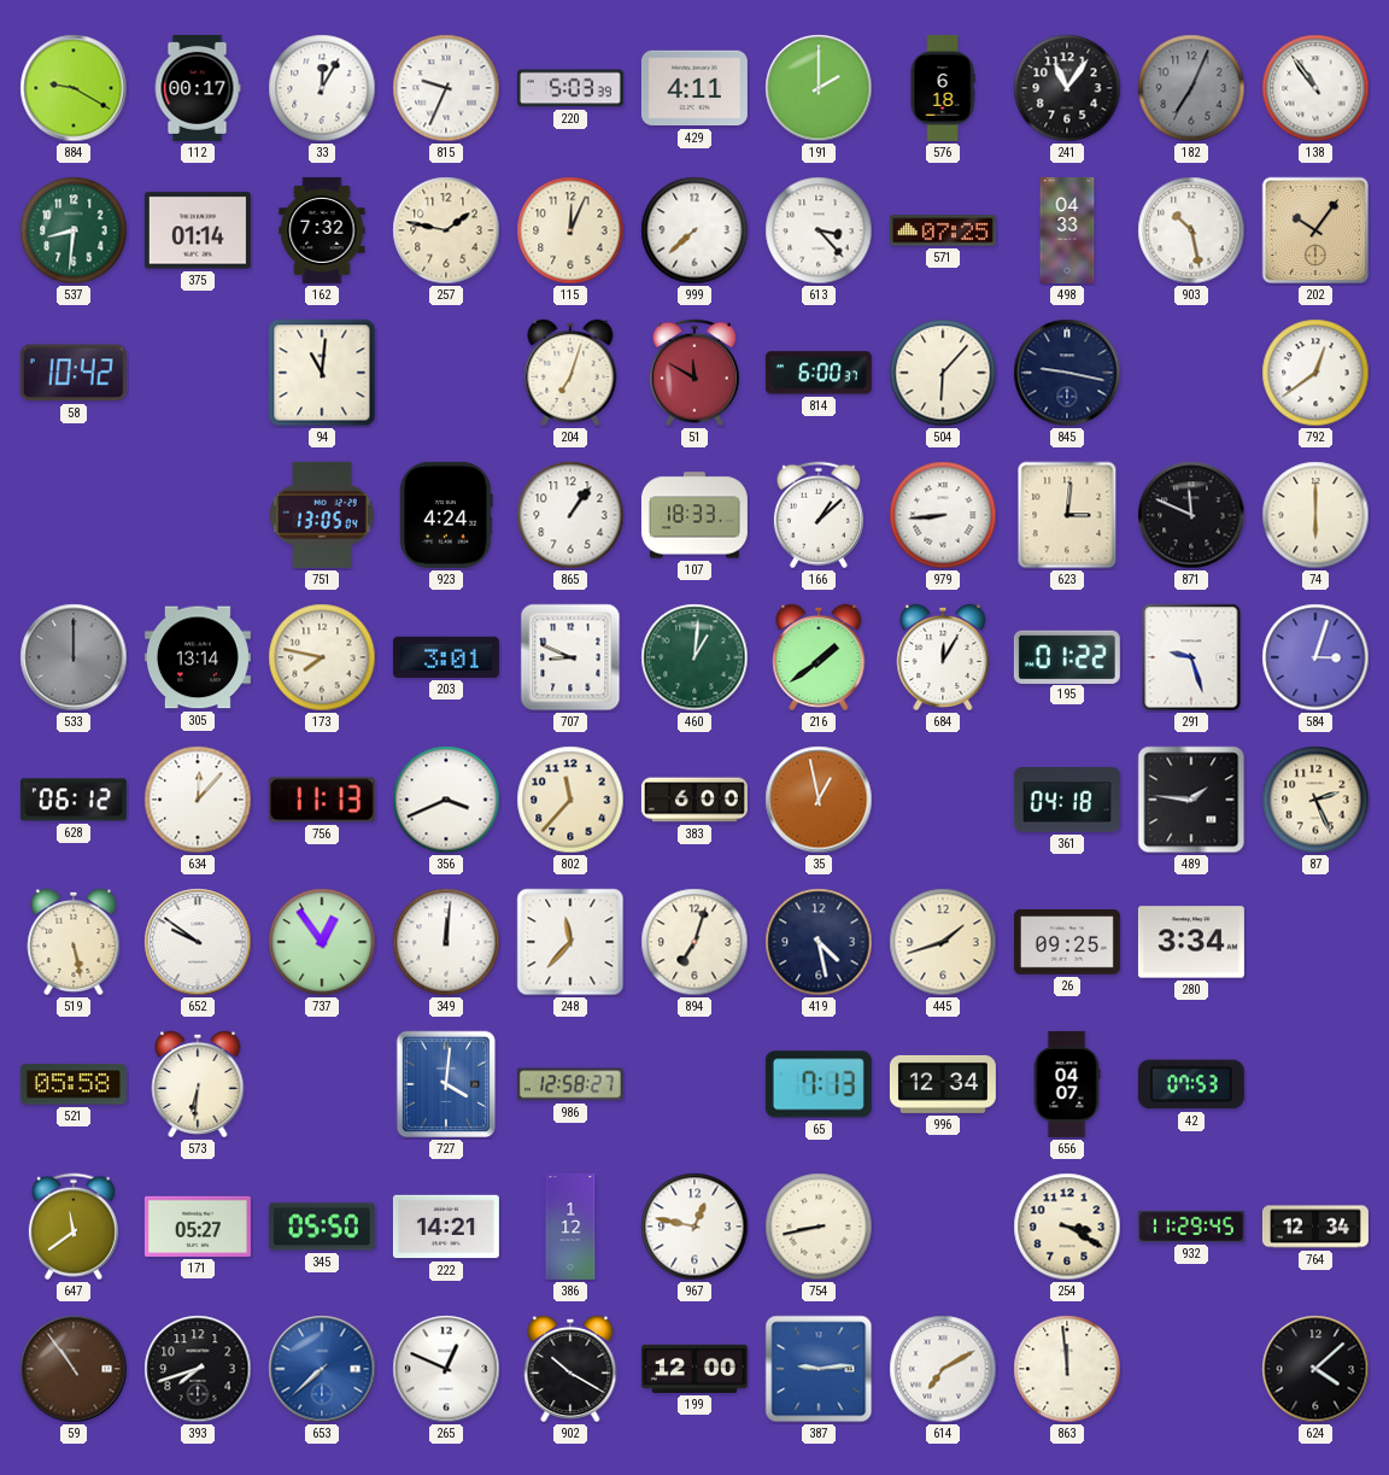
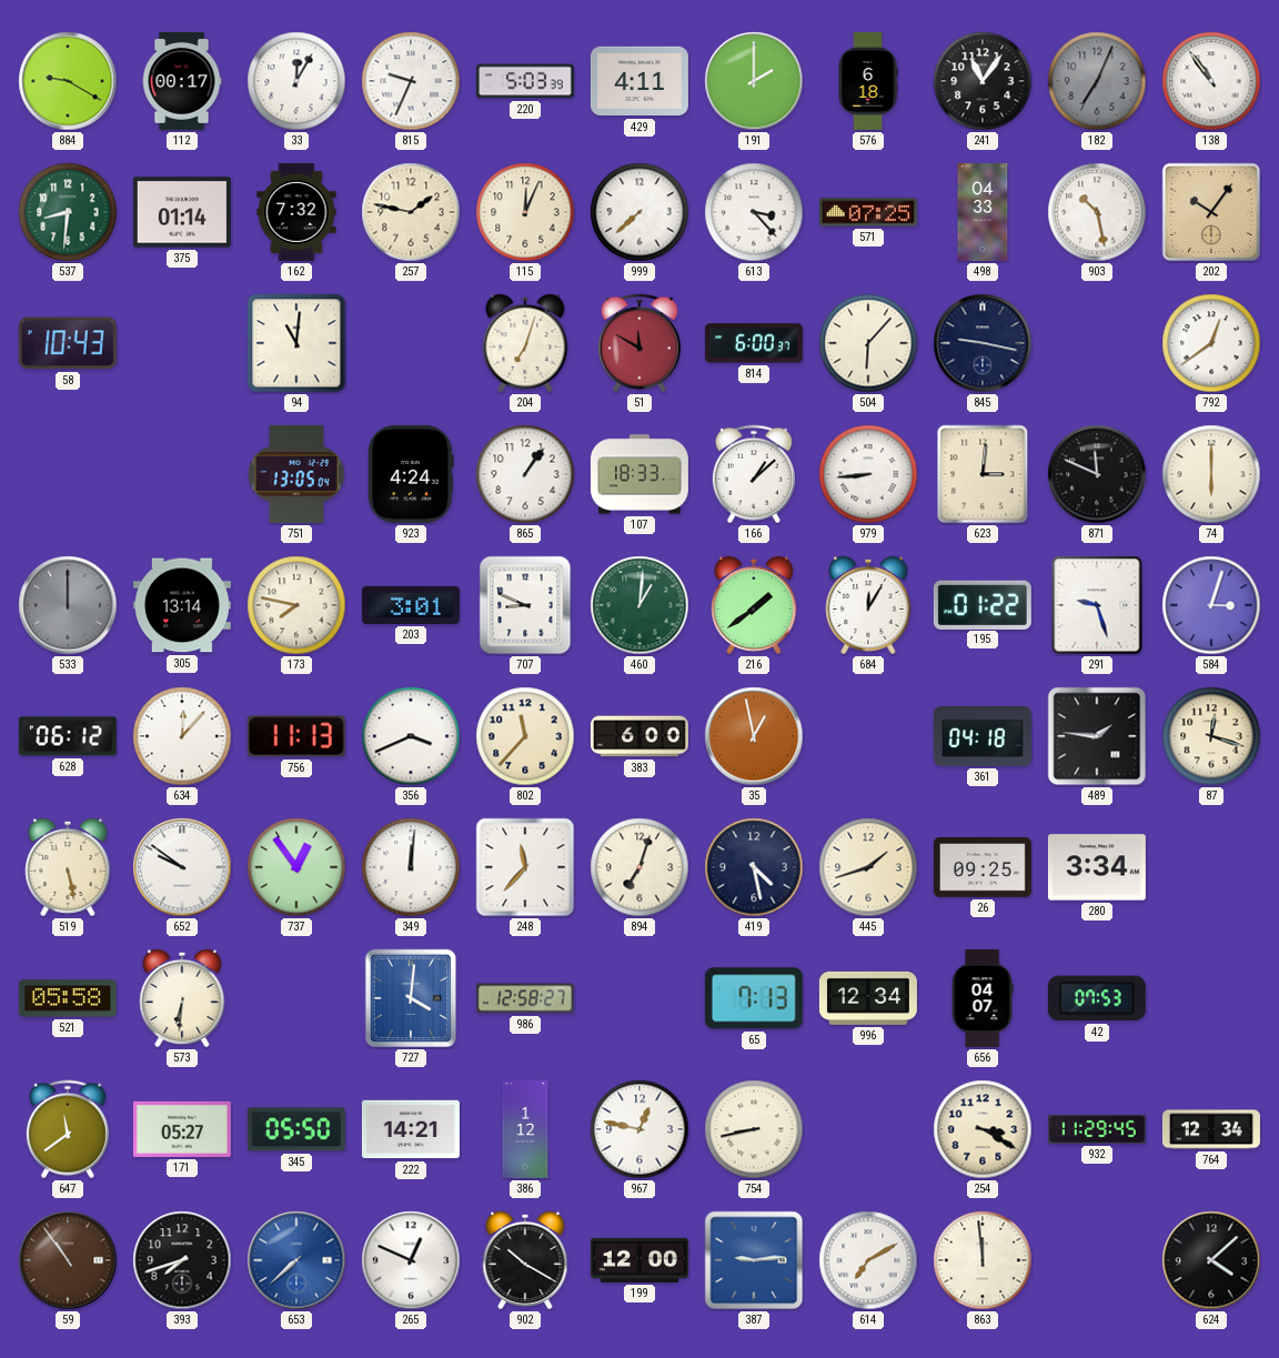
58: 10:42 -> 10:43
87: 2:26 -> 12:18
